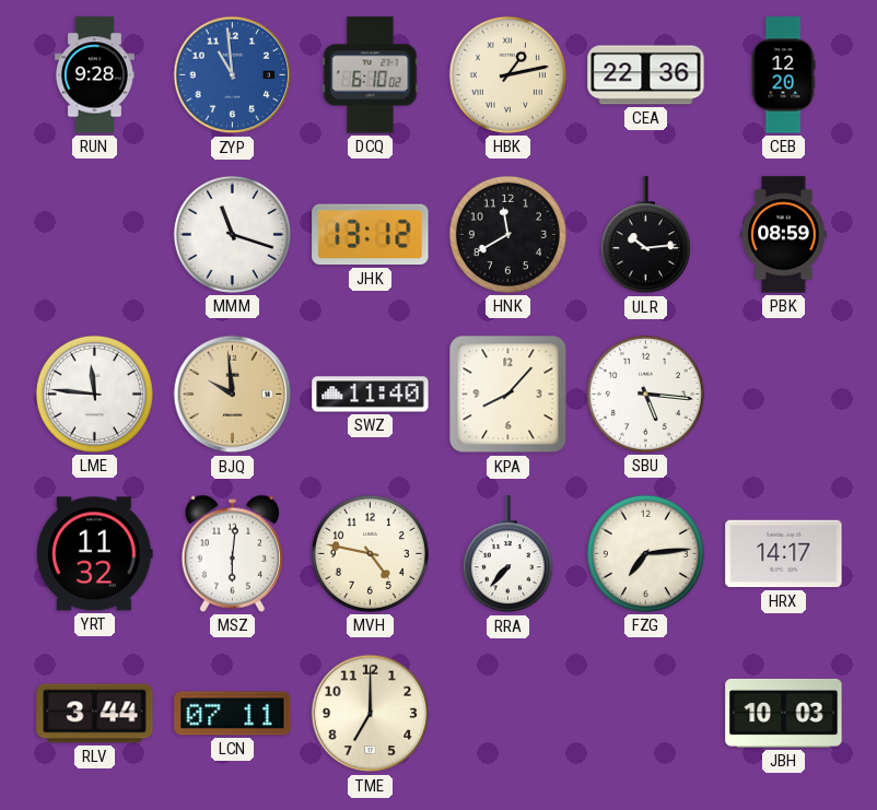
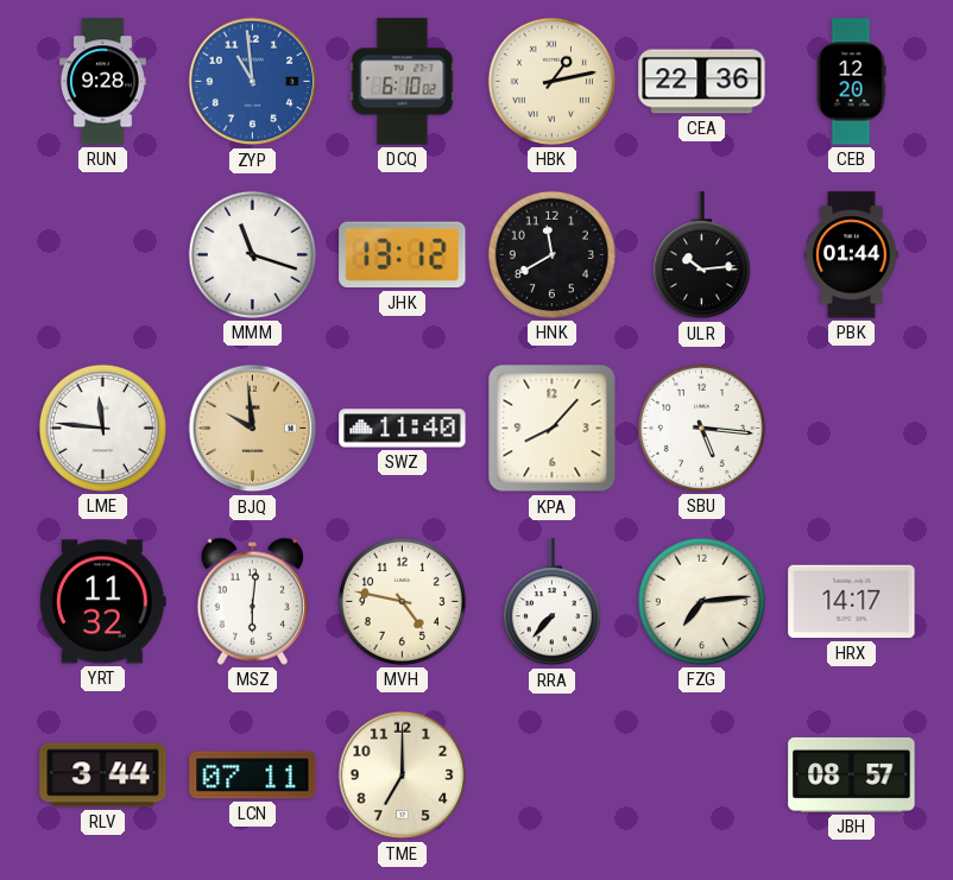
PBK: 08:59 -> 01:44
JBH: 10:03 -> 08:57
